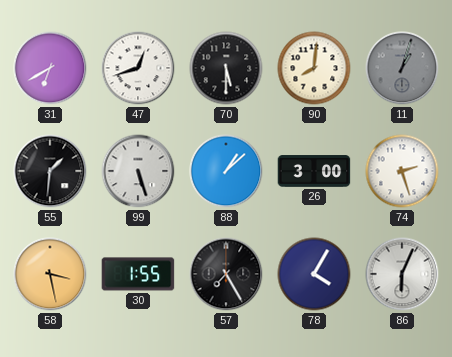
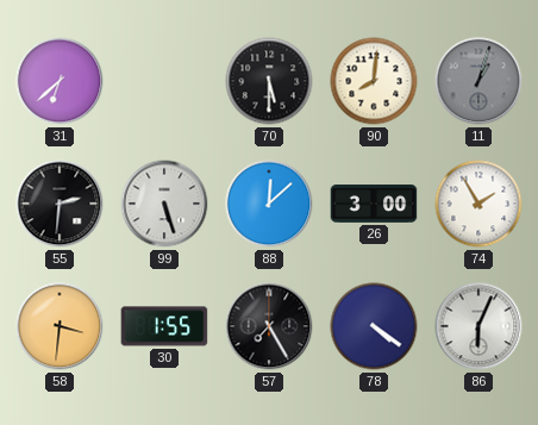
31: 6:40 -> 6:38
47: 12:42 -> none
55: 1:31 -> 2:31
88: 1:08 -> 12:08
74: 2:27 -> 1:55
58: 3:28 -> 3:31
78: 4:05 -> 4:21
